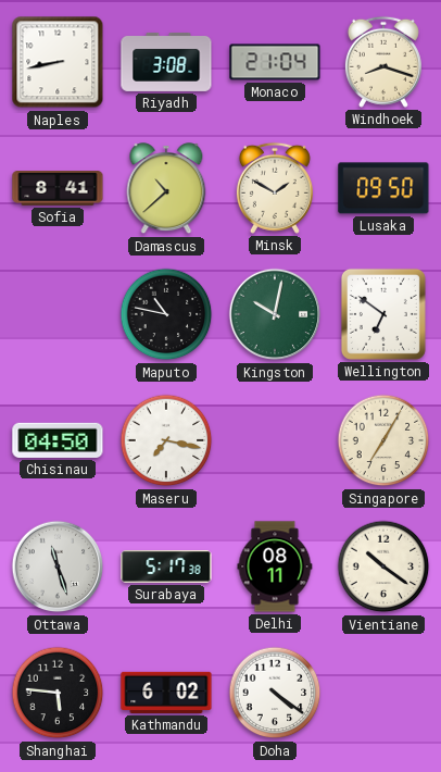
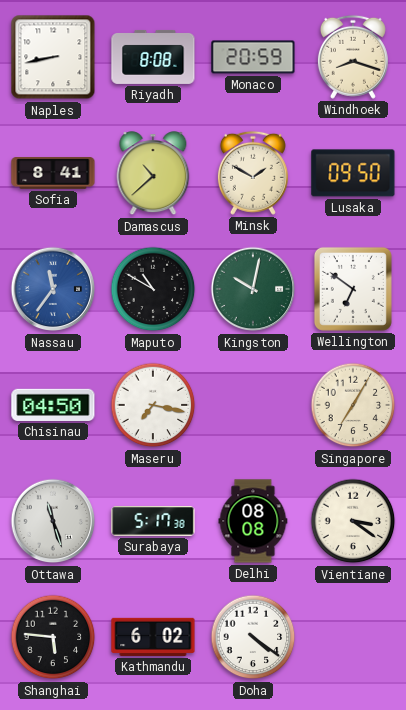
Riyadh: 3:08 -> 8:08
Monaco: 21:04 -> 20:59
Nassau: none -> 11:36
Maputo: 10:47 -> 10:50
Delhi: 08:11 -> 08:08
Vientiane: 10:21 -> 3:21
